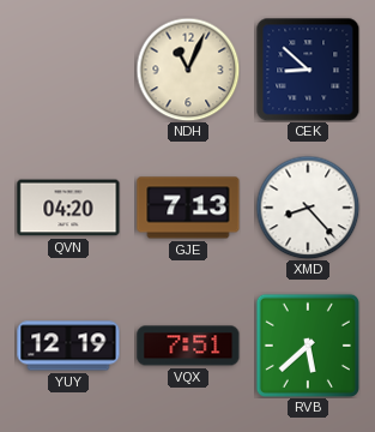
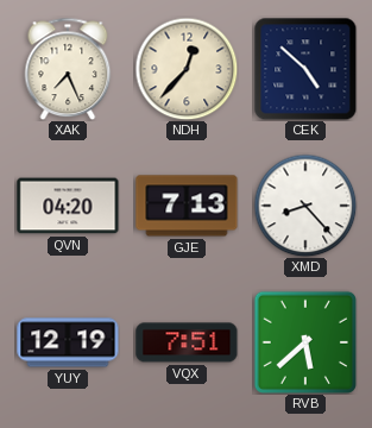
XAK: none -> 7:26
NDH: 11:04 -> 12:37
CEK: 8:52 -> 4:52
